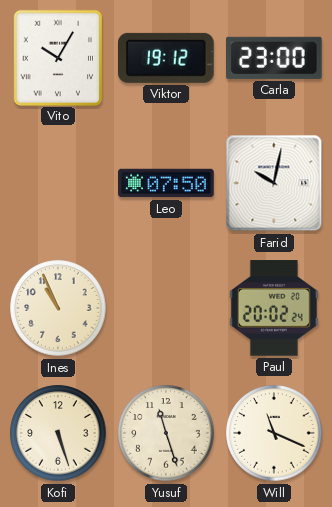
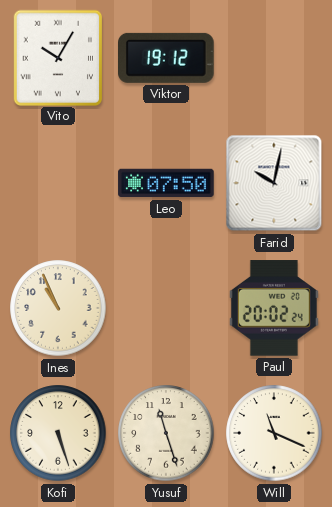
Carla: 23:00 -> none
